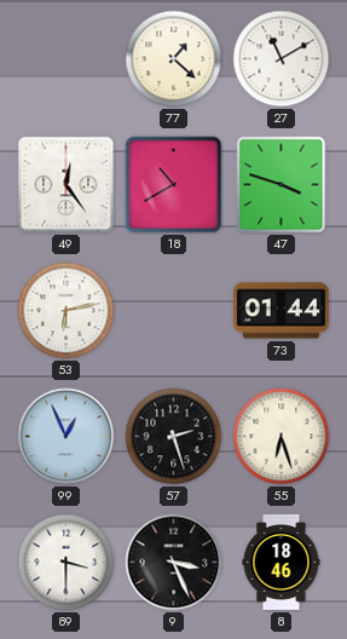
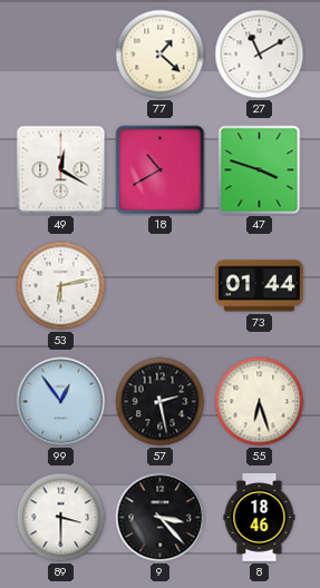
49: 12:24 -> 12:20
99: 12:56 -> 12:54
57: 2:27 -> 2:28
9: 3:26 -> 3:23
